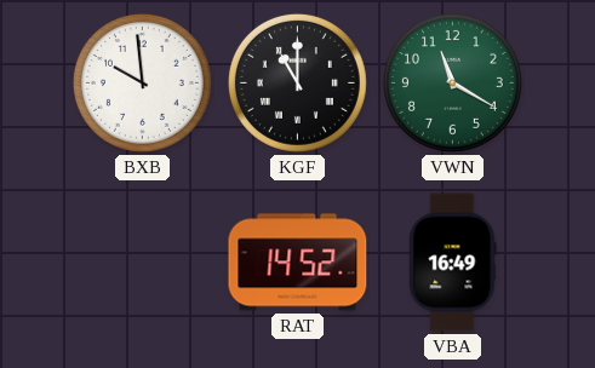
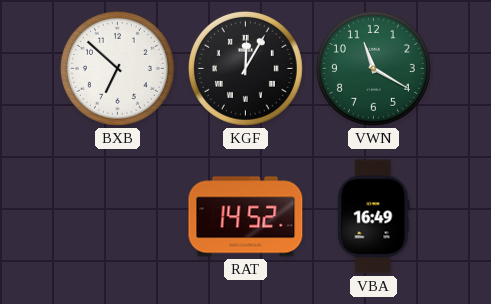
BXB: 9:59 -> 6:52
KGF: 11:00 -> 12:05
